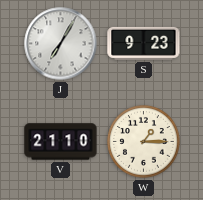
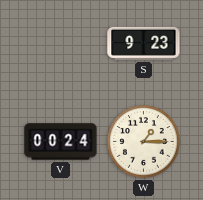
J: 7:05 -> none
V: 21:10 -> 00:24
